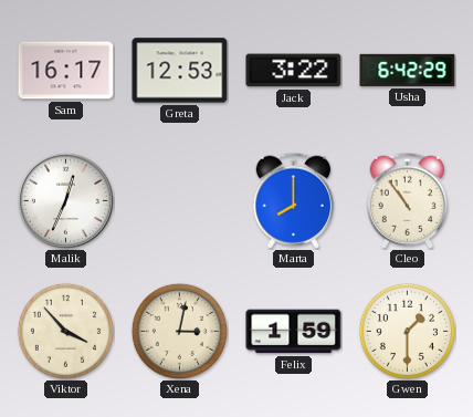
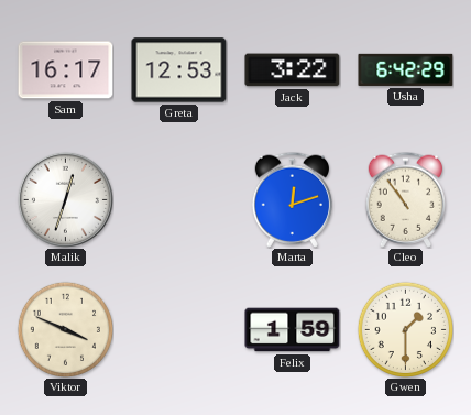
Malik: 12:34 -> 12:33
Marta: 8:00 -> 12:12
Viktor: 3:53 -> 3:49
Xena: 3:02 -> none
